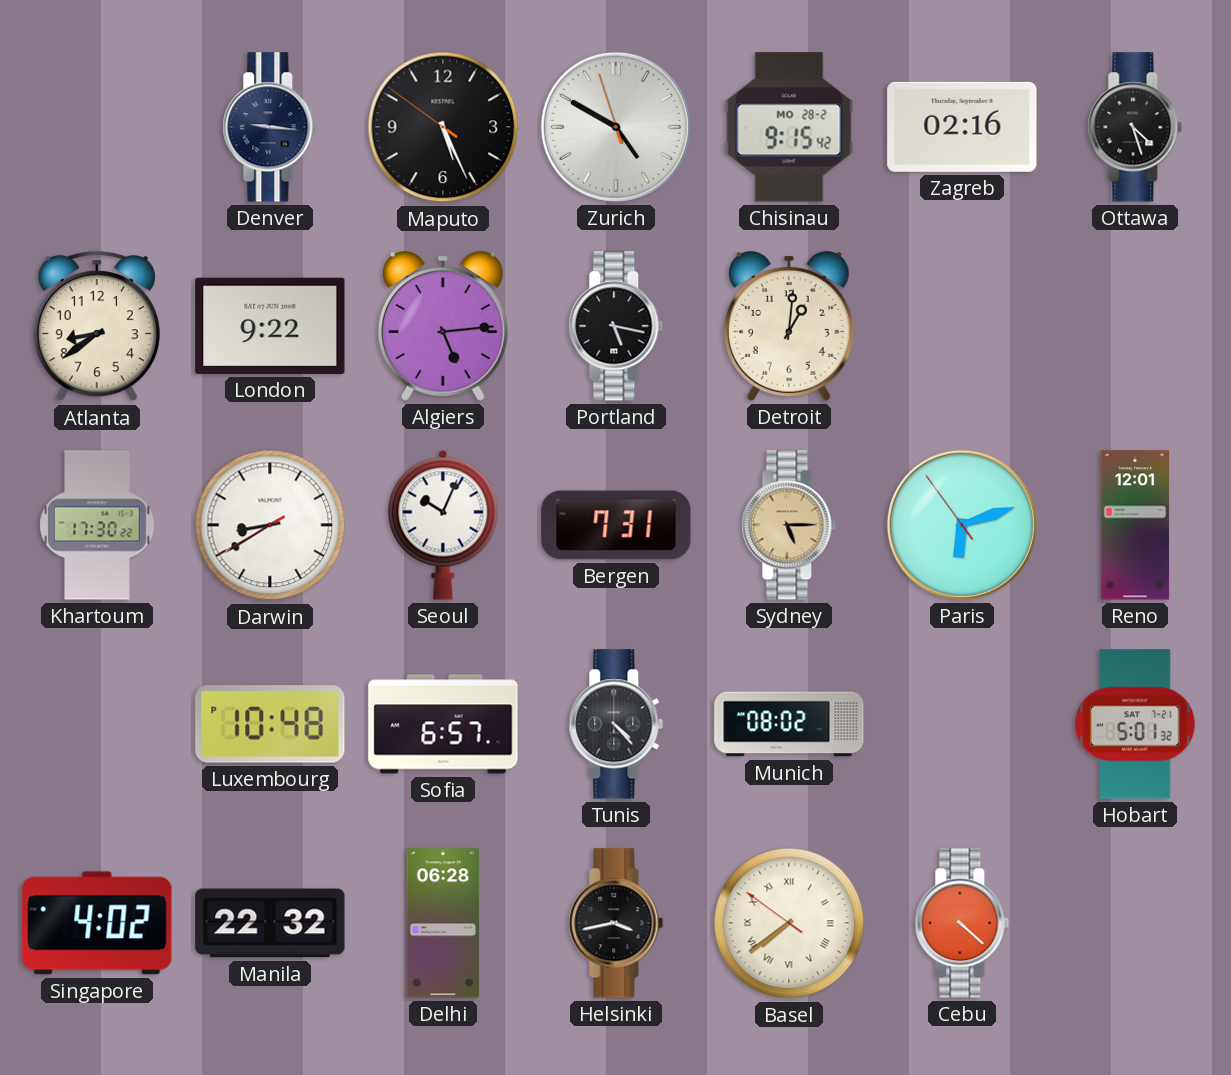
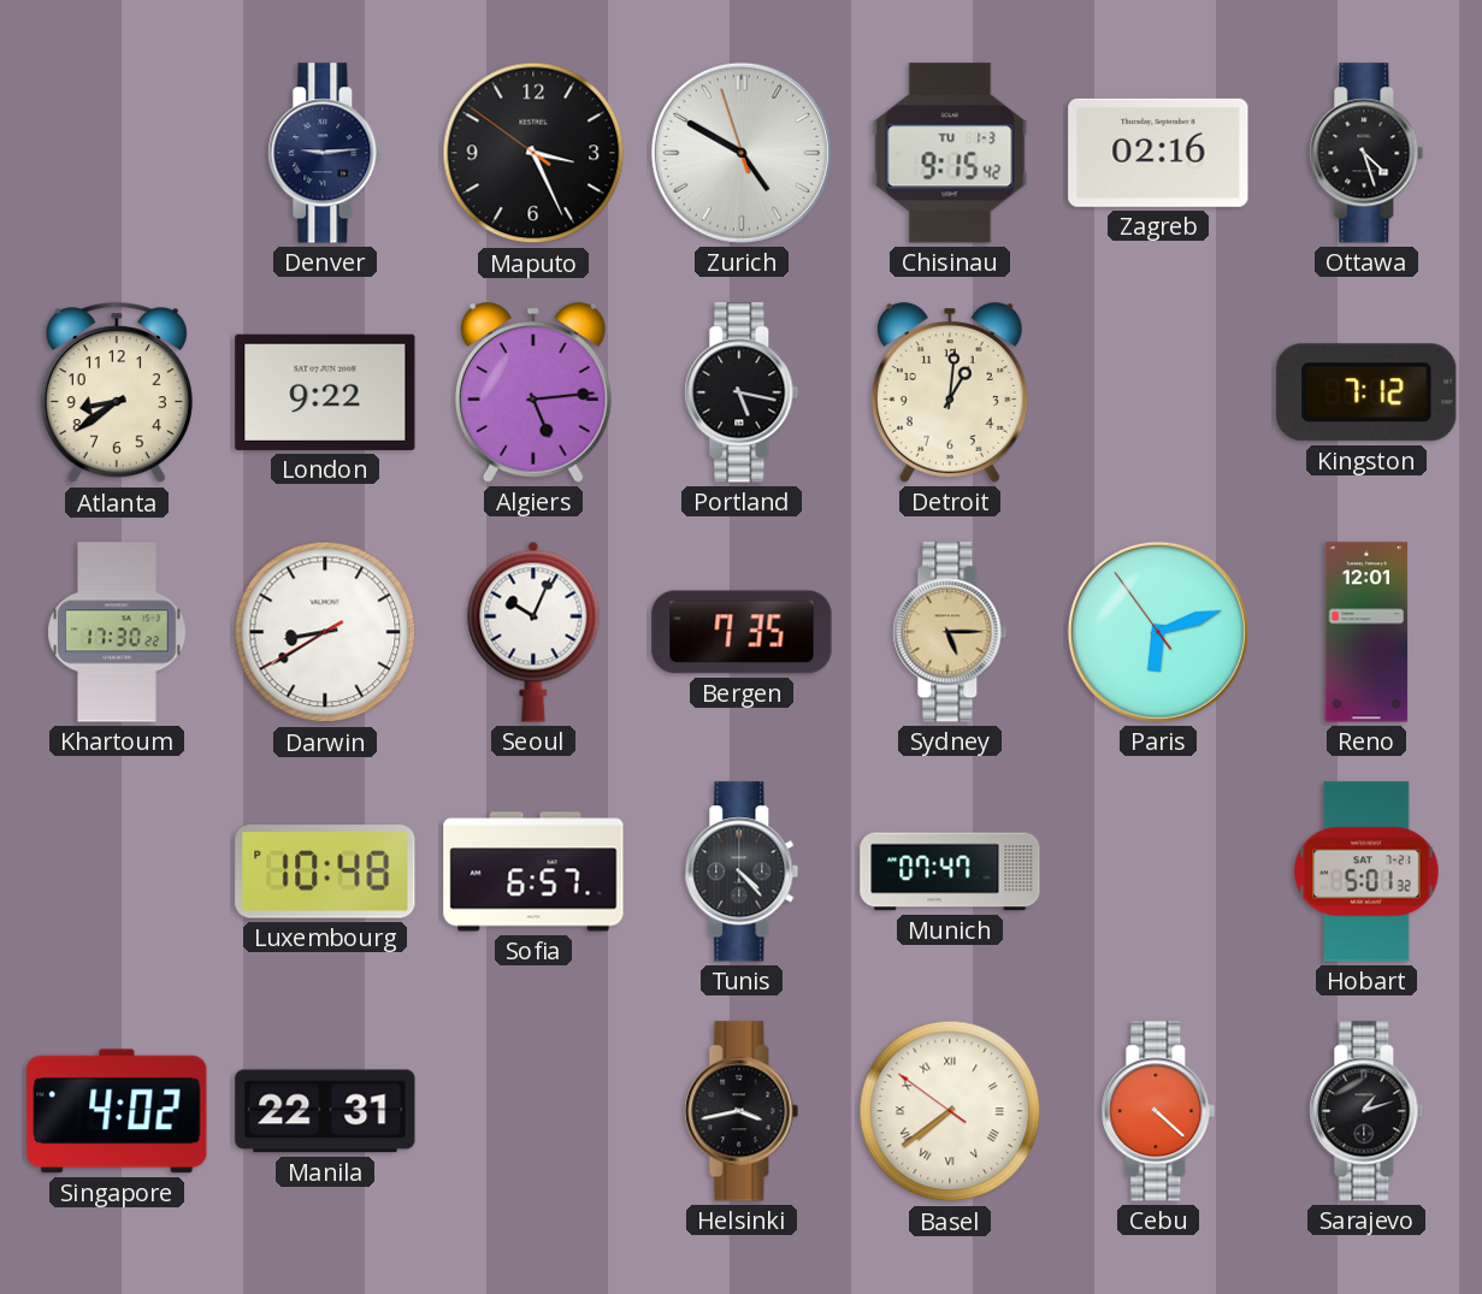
Denver: 9:16 -> 9:14
Maputo: 5:25 -> 3:25
Chisinau date: MO 28-2 -> TU 1-3
Kingston: none -> 7:12
Bergen: 7:31 -> 7:35
Munich: 08:02 -> 07:47
Manila: 22:32 -> 22:31
Delhi: 06:28 -> none
Sarajevo: none -> 1:12
